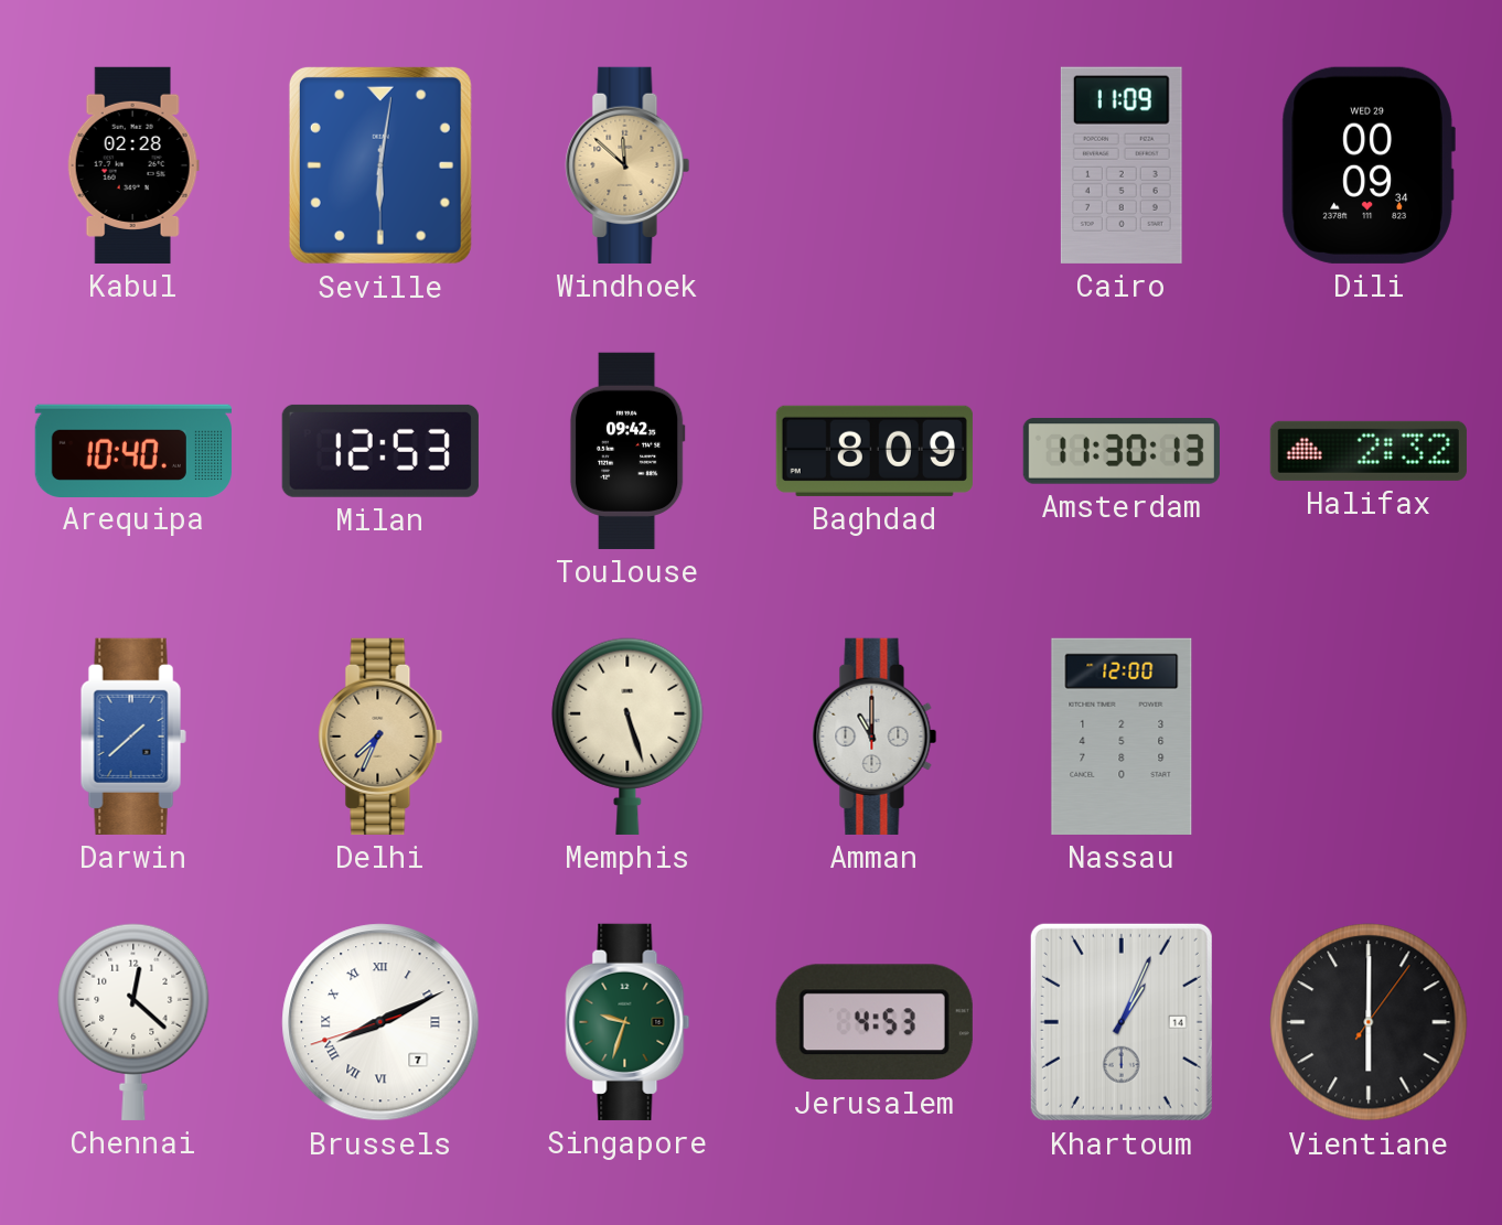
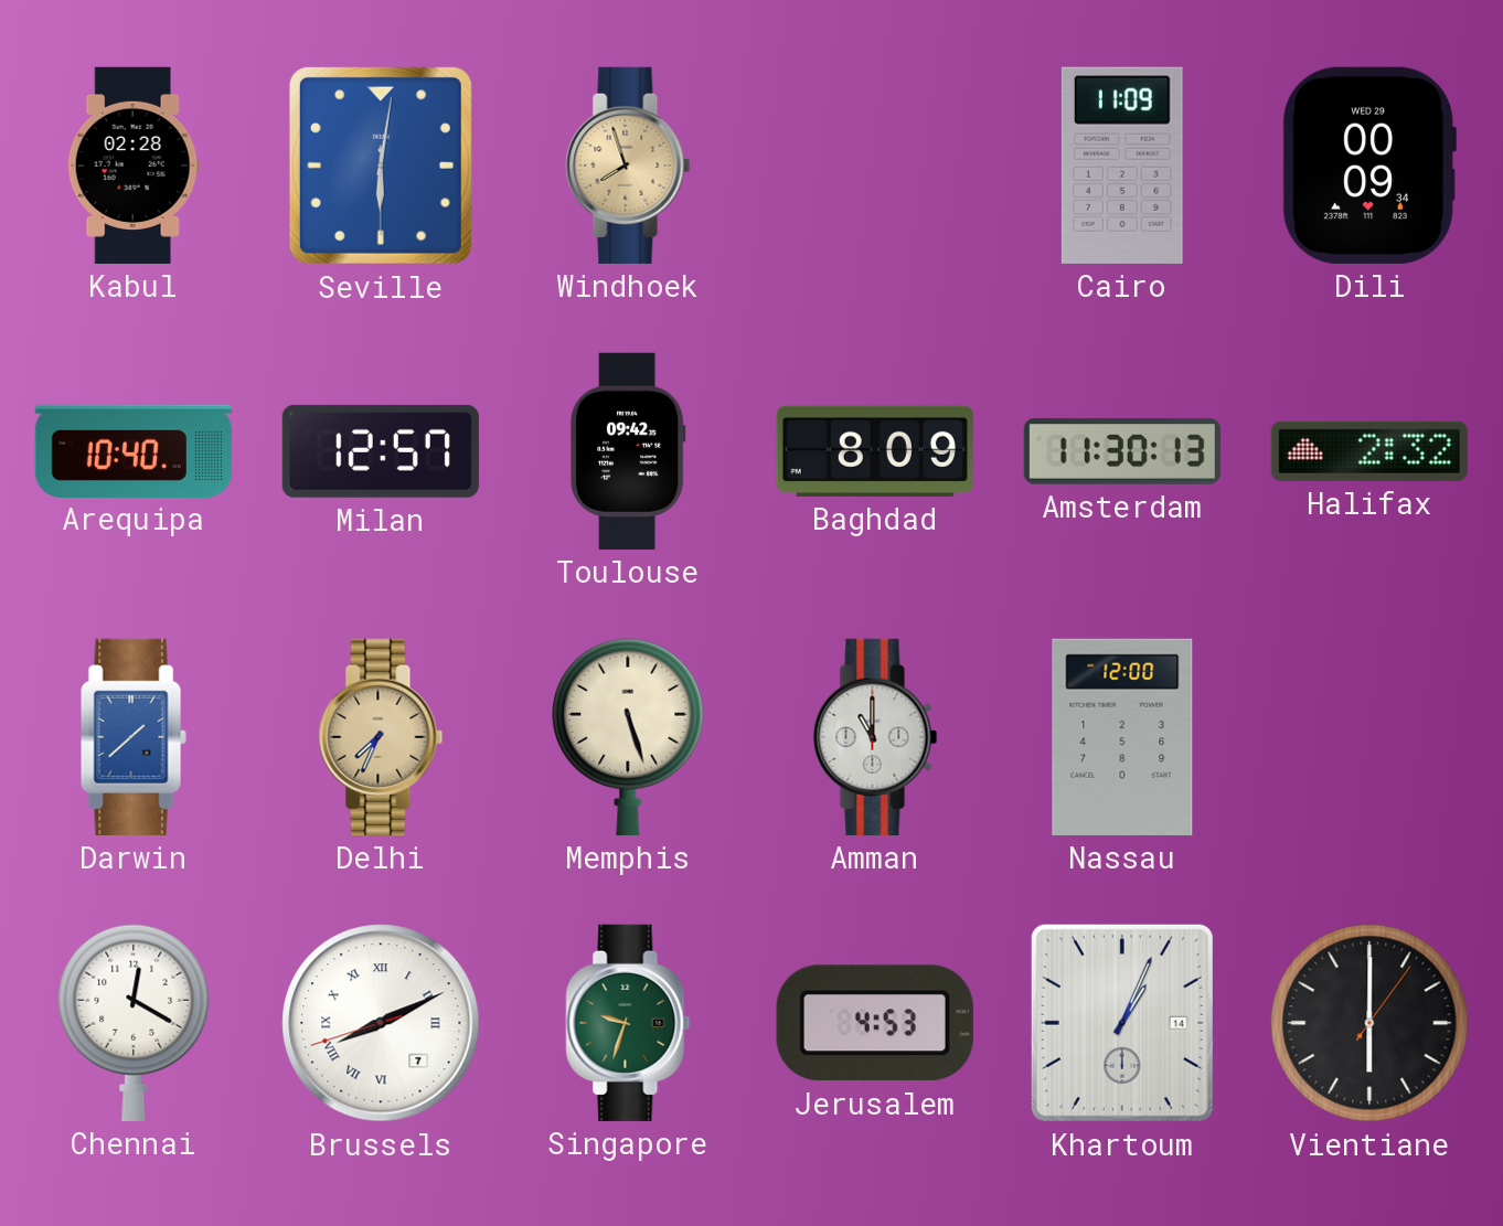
Windhoek: 11:52 -> 7:57
Milan: 12:53 -> 12:57
Chennai: 12:22 -> 12:20
